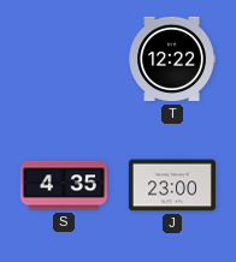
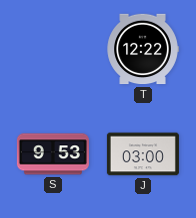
S: 4:35 -> 9:53
J: 23:00 -> 03:00
